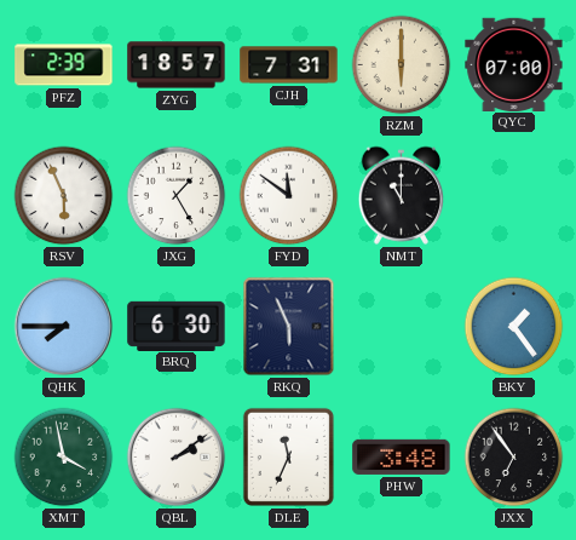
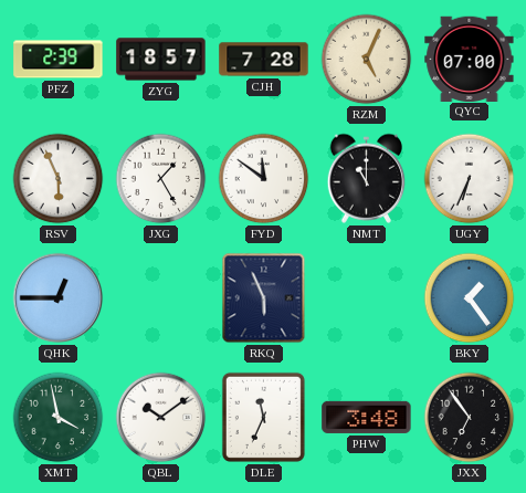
CJH: 7:31 -> 7:28
RZM: 6:00 -> 5:04
UGY: none -> 6:34
QHK: 7:45 -> 12:45
BRQ: 6:30 -> none
QBL: 2:09 -> 10:09
